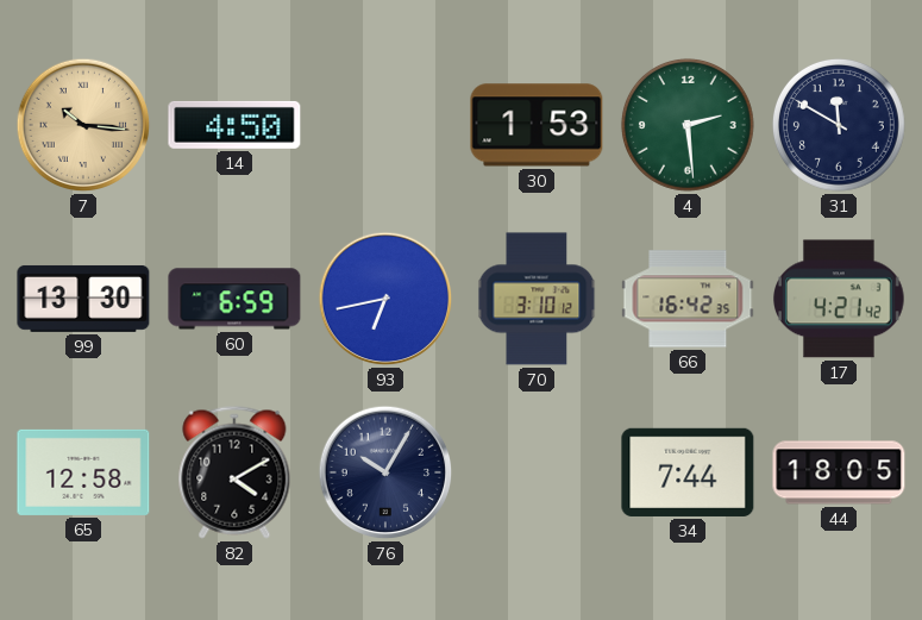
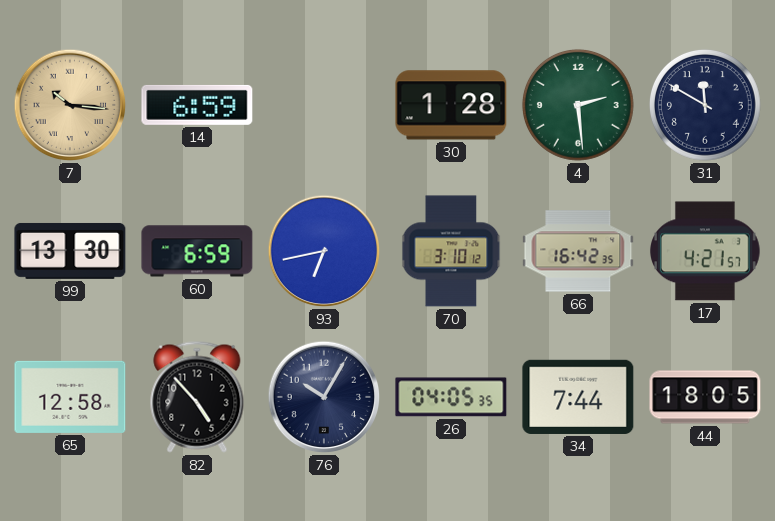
14: 4:50 -> 6:59
30: 1:53 -> 1:28
17: 4:21:42 -> 4:21:57
82: 4:10 -> 4:53
26: none -> 04:05
